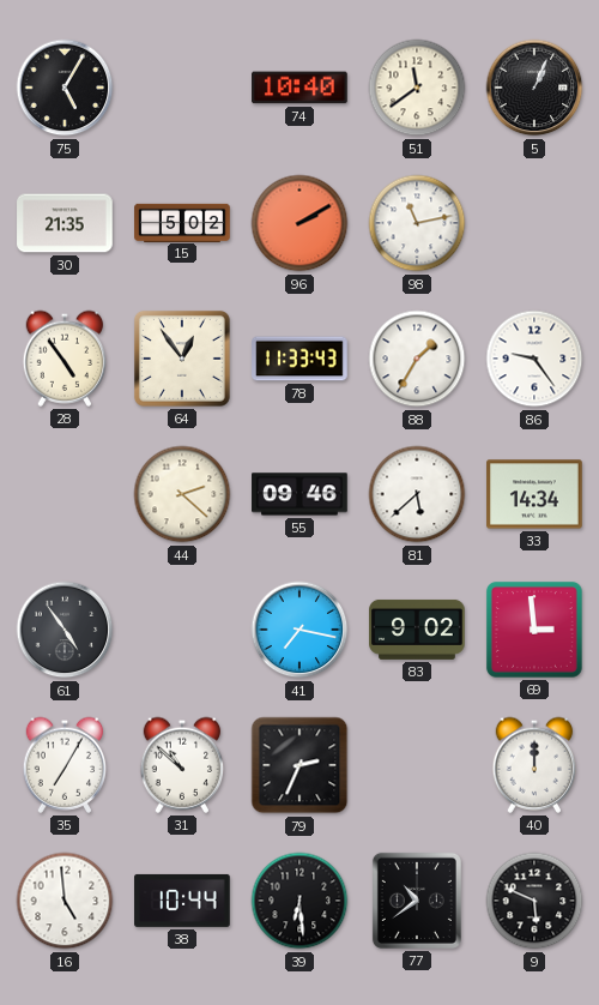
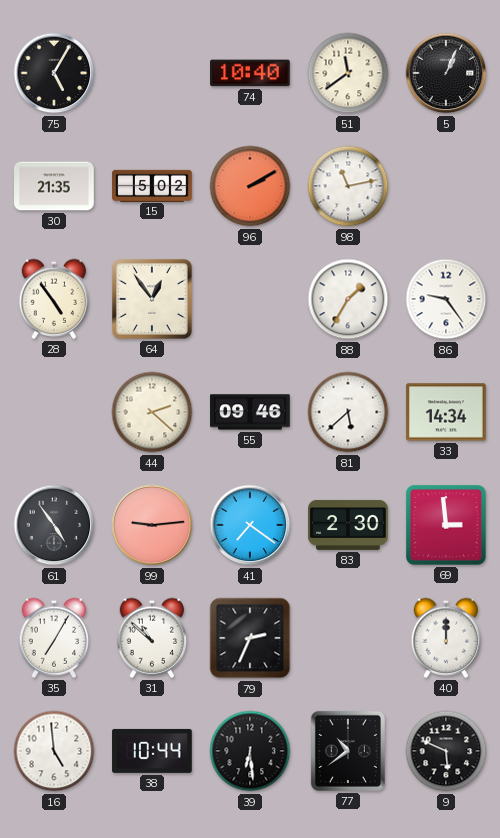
78: 11:33 -> none
99: none -> 9:14
41: 7:17 -> 7:21
83: 9:02 -> 2:30
